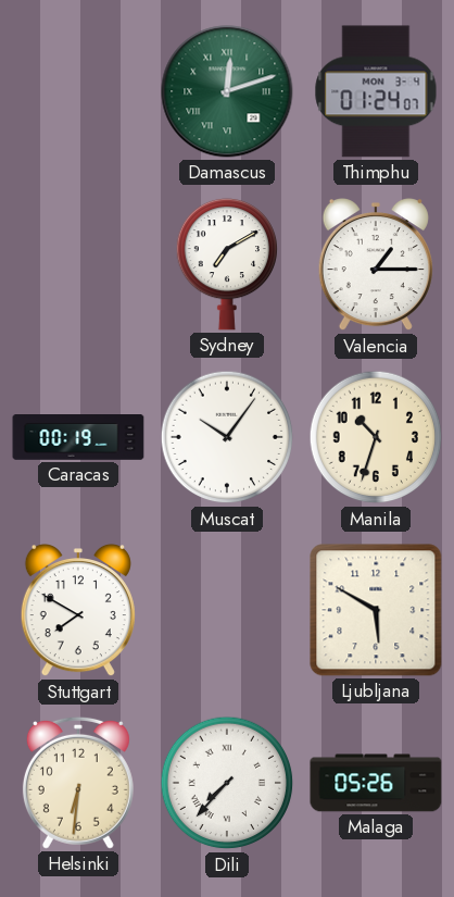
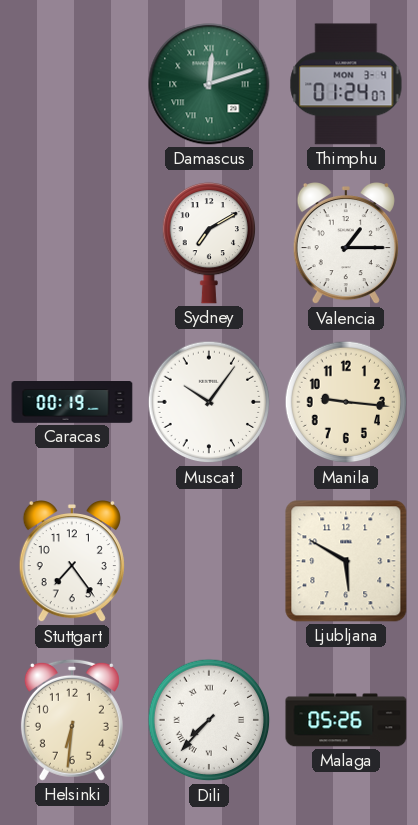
Manila: 10:33 -> 9:16
Stuttgart: 7:50 -> 7:24
